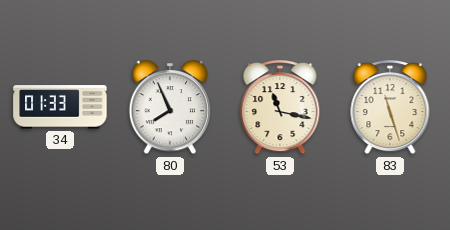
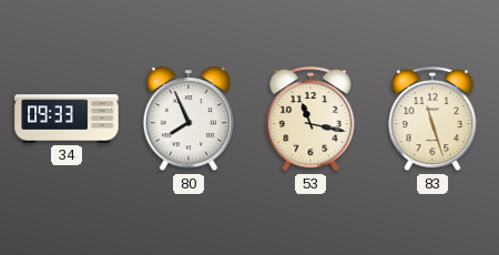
34: 01:33 -> 09:33
